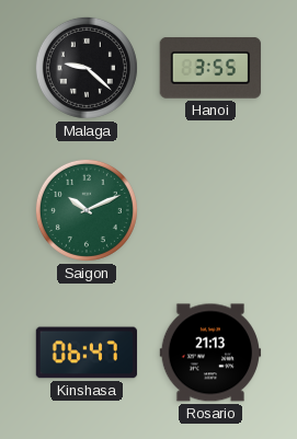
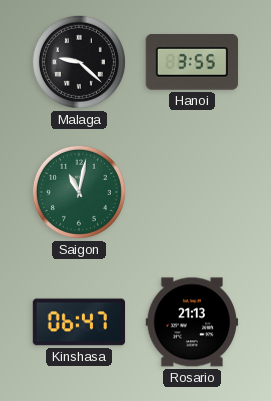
Saigon: 10:11 -> 11:02
